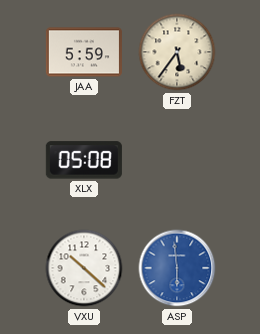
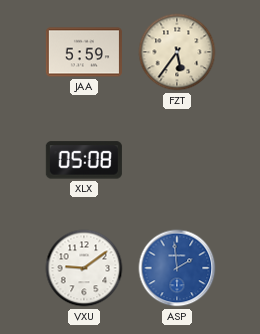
VXU: 10:22 -> 9:09
ASP: 5:59 -> 1:59
